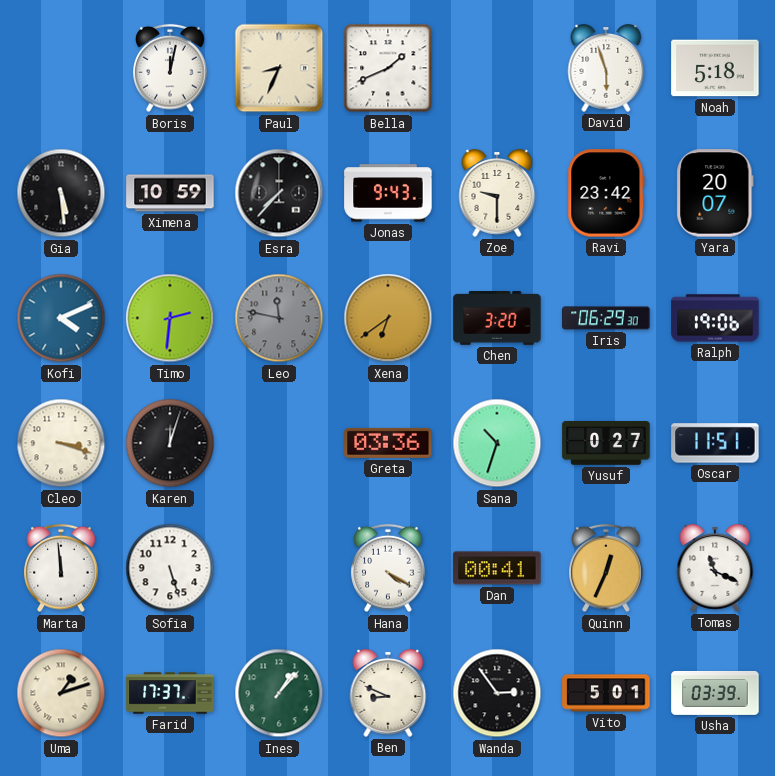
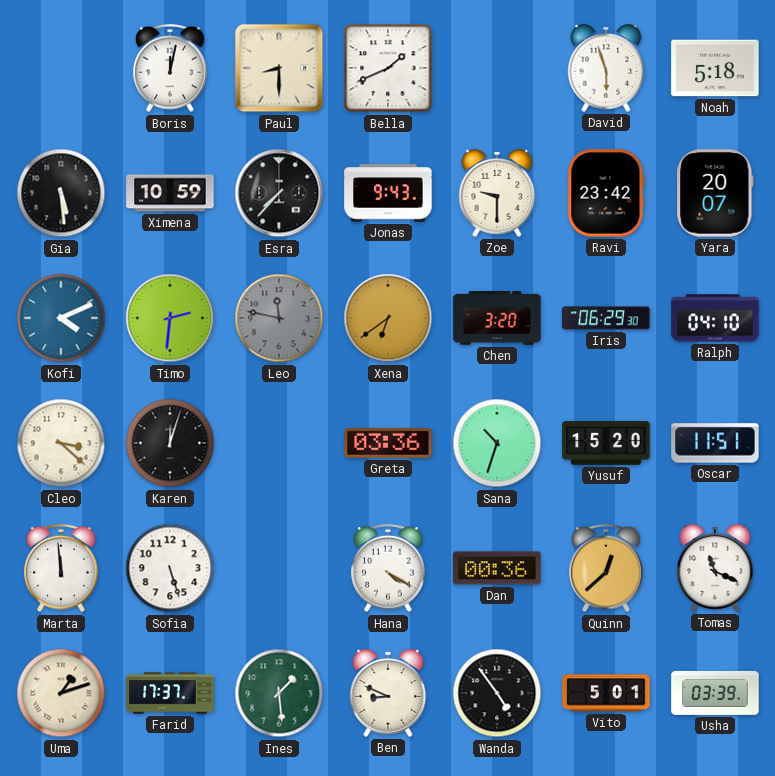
Paul: 8:34 -> 8:30
Ralph: 19:06 -> 04:10
Cleo: 3:18 -> 3:22
Yusuf: 0:27 -> 15:20
Dan: 00:41 -> 00:36
Quinn: 12:34 -> 12:38
Ines: 1:07 -> 1:29
Wanda: 2:54 -> 4:54
